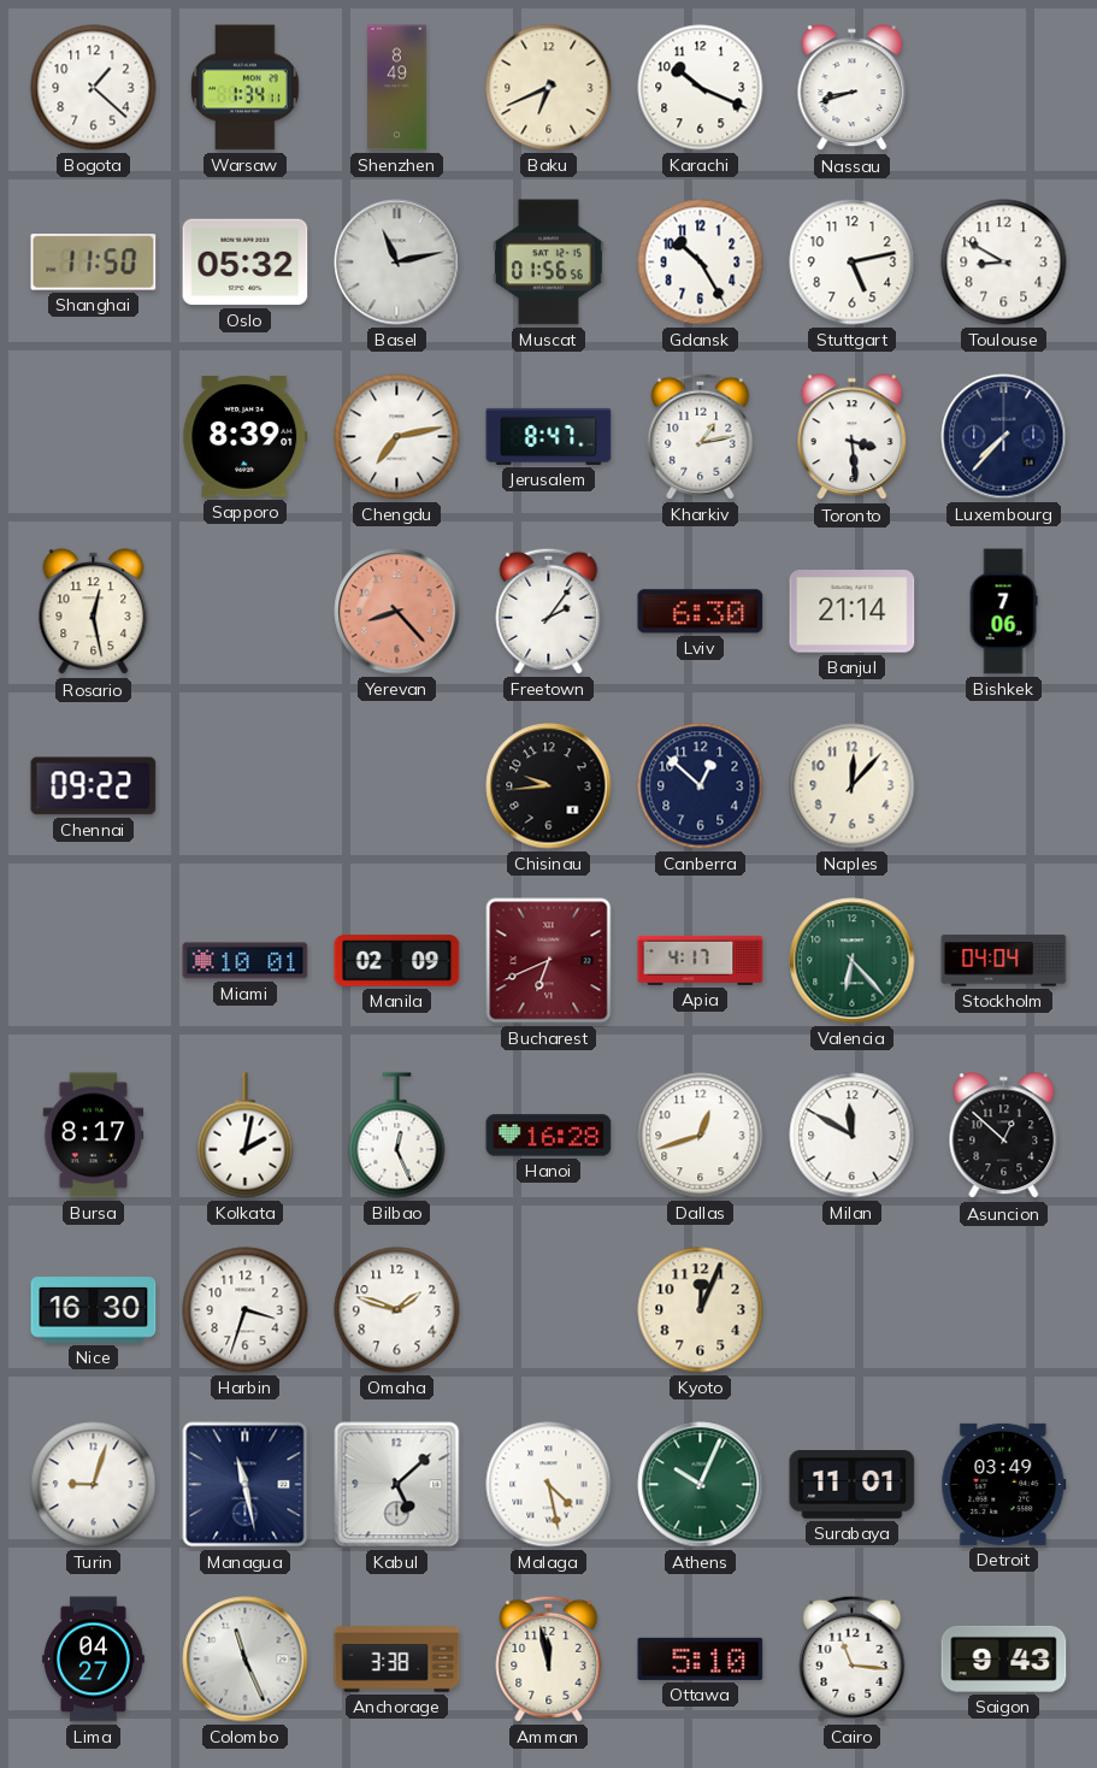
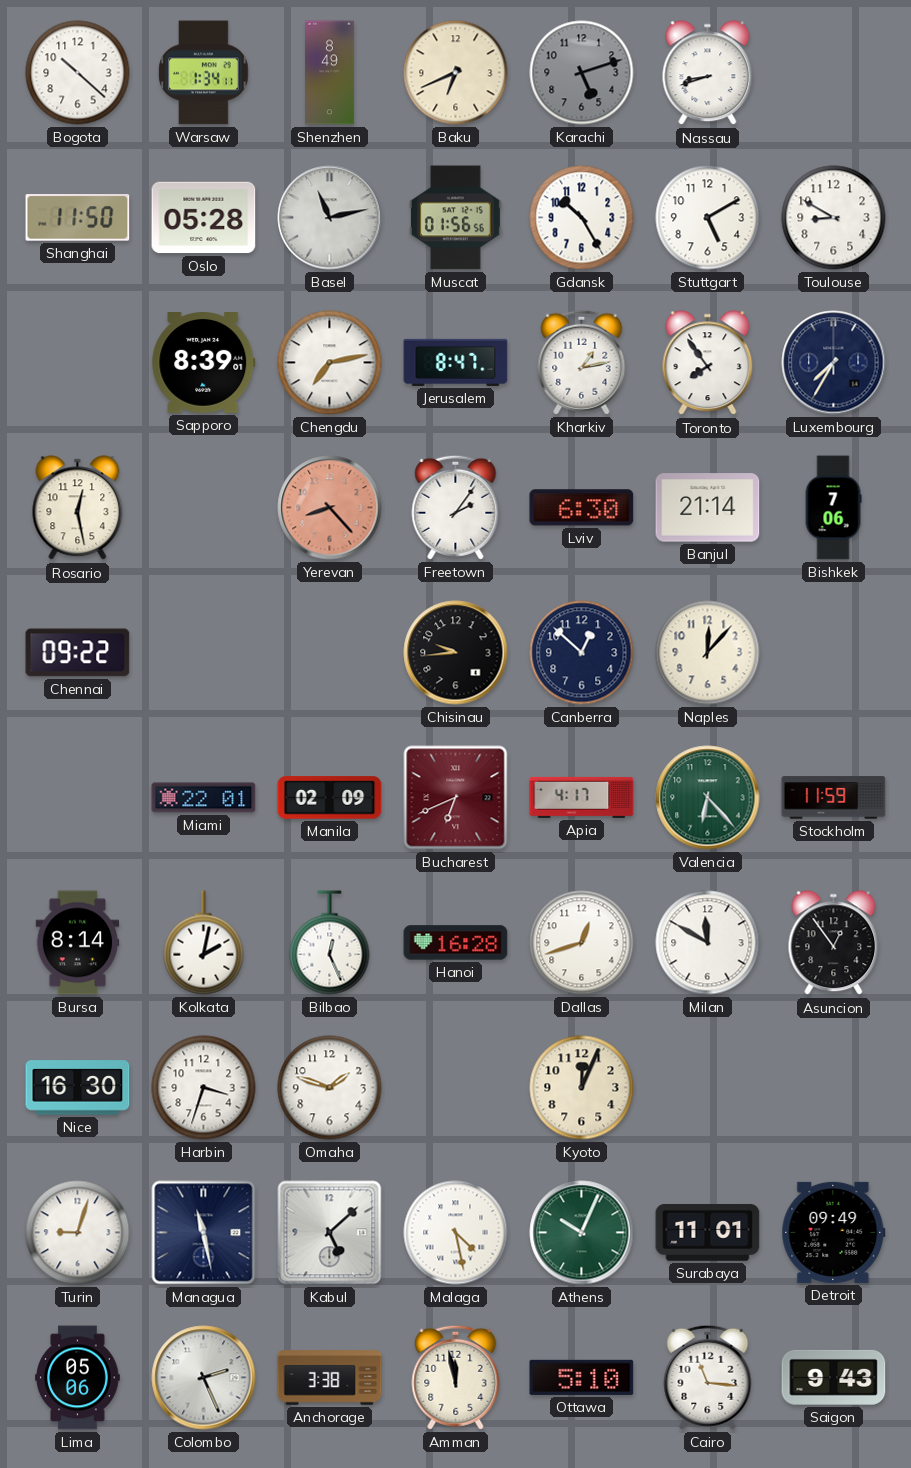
Bogota: 1:22 -> 10:22
Karachi: 10:19 -> 5:12
Karachi dial: white -> grey
Oslo: 05:32 -> 05:28
Stuttgart: 5:13 -> 5:10
Toronto: 3:29 -> 7:54
Luxembourg: 7:37 -> 7:35
Miami: 10:01 -> 22:01
Stockholm: 04:04 -> 11:59
Bursa: 8:17 -> 8:14
Asuncion: 12:52 -> 12:54
Detroit: 03:49 -> 09:49
Lima: 04:27 -> 05:06
Colombo: 11:26 -> 2:26
